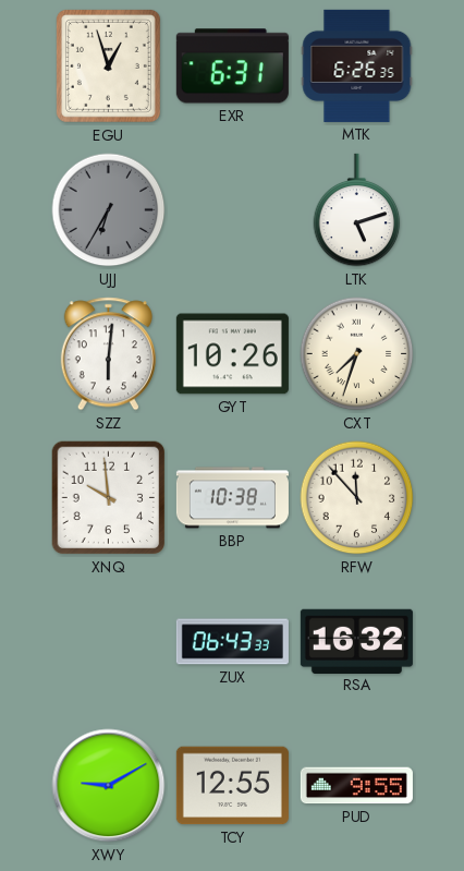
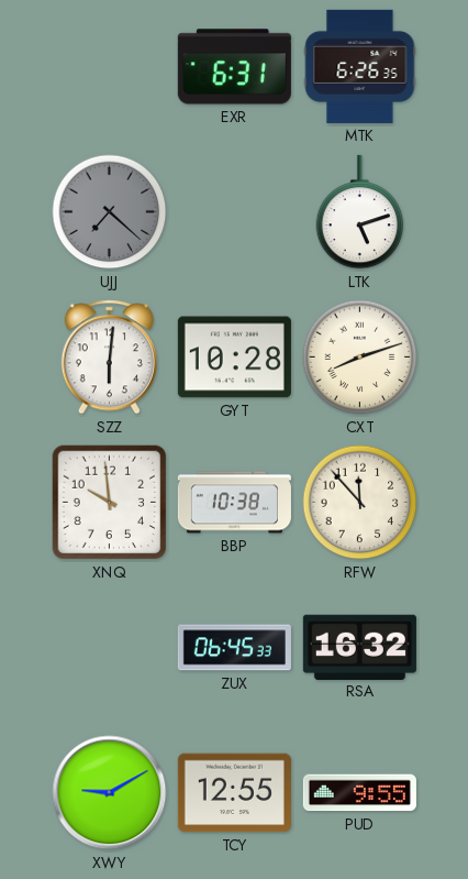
EGU: 12:57 -> none
UJJ: 6:35 -> 7:22
GYT: 10:26 -> 10:28
CXT: 7:33 -> 8:12
ZUX: 06:43 -> 06:45
